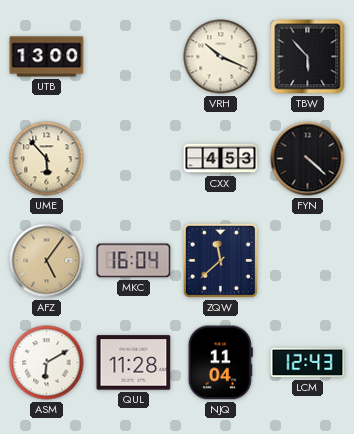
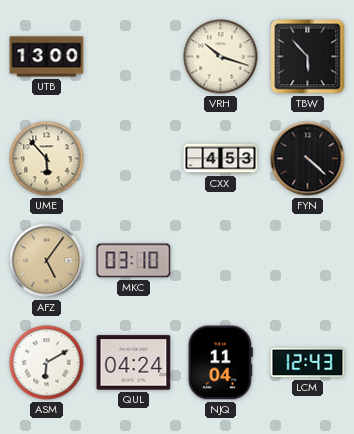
VRH: 10:19 -> 10:18
MKC: 16:04 -> 03:10
ZQW: 11:38 -> none
QUL: 11:28 -> 04:24
